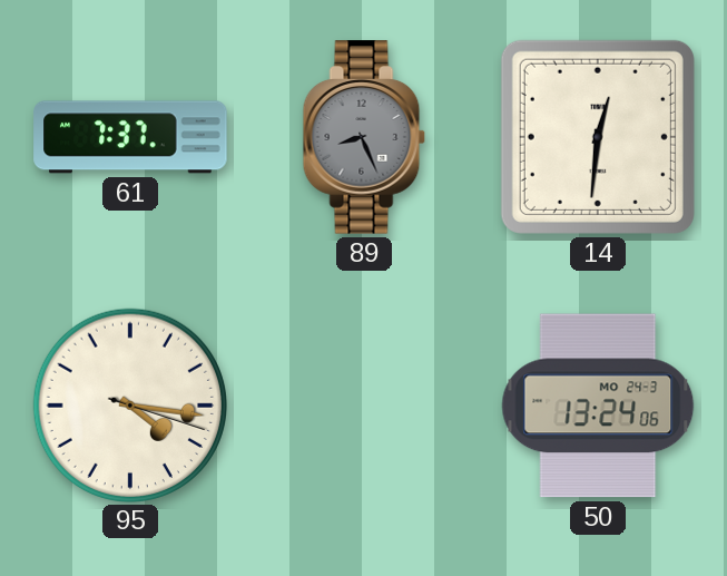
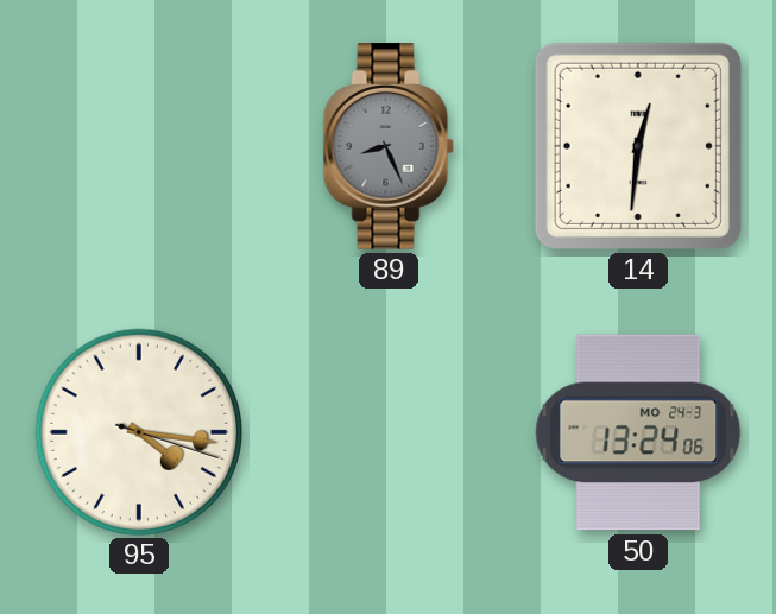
61: 7:37 -> none
